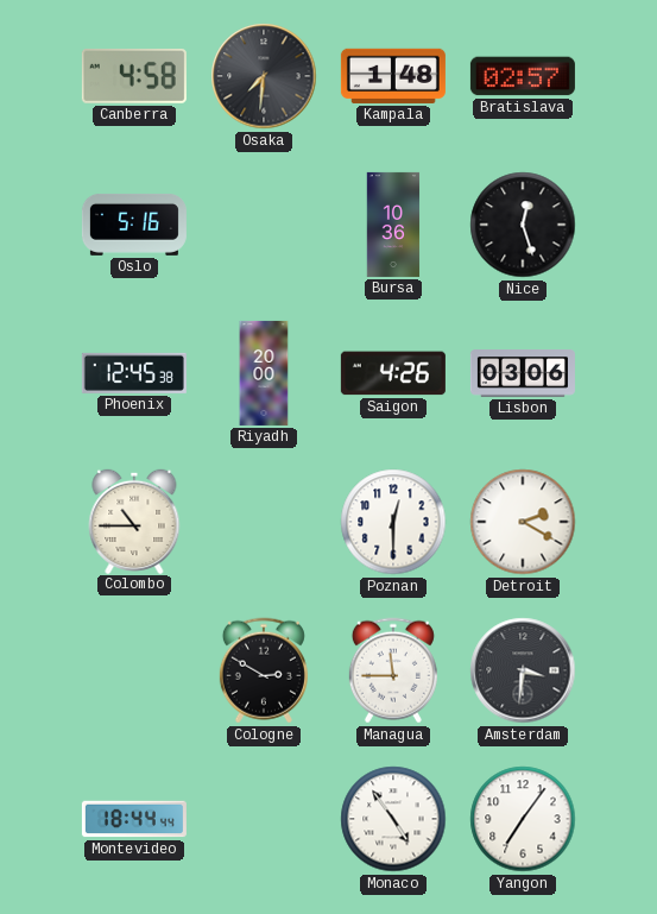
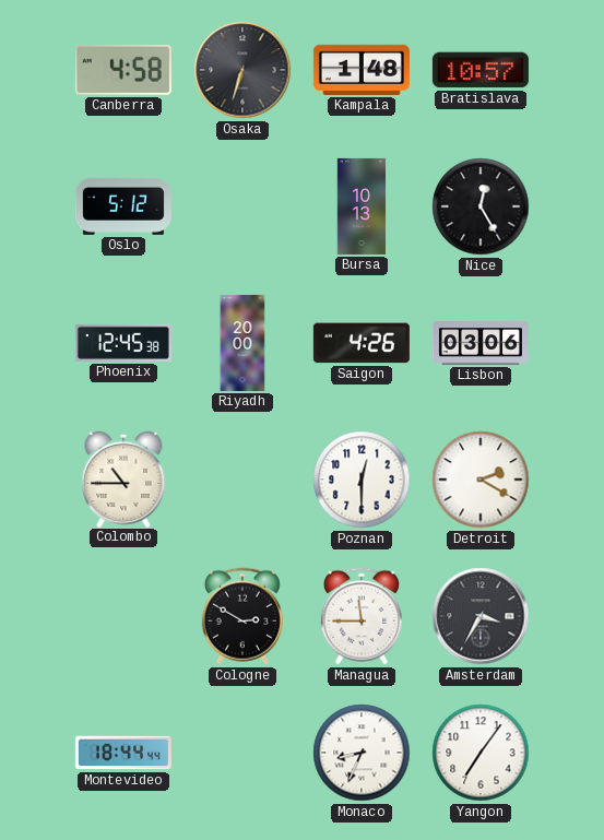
Osaka: 7:31 -> 6:33
Bratislava: 02:57 -> 10:57
Oslo: 5:16 -> 5:12
Bursa: 10:36 -> 10:13
Nice: 12:27 -> 12:25
Amsterdam: 3:31 -> 3:35
Monaco: 4:54 -> 8:34
